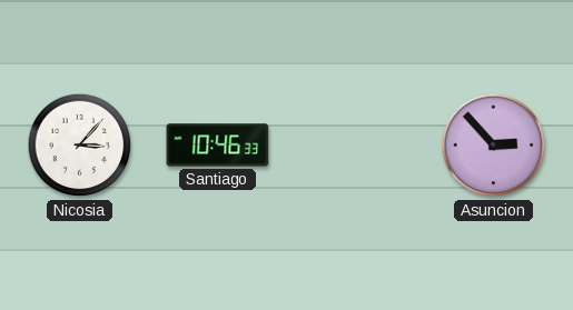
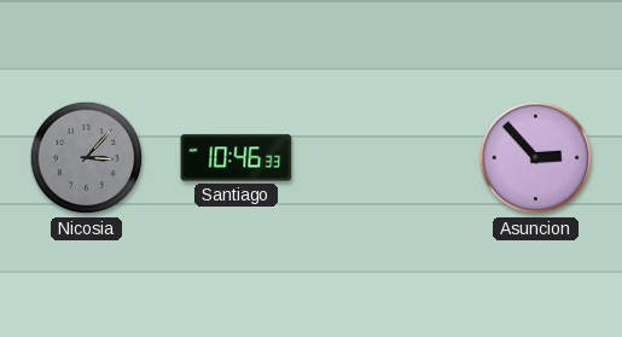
Nicosia dial: white -> grey
